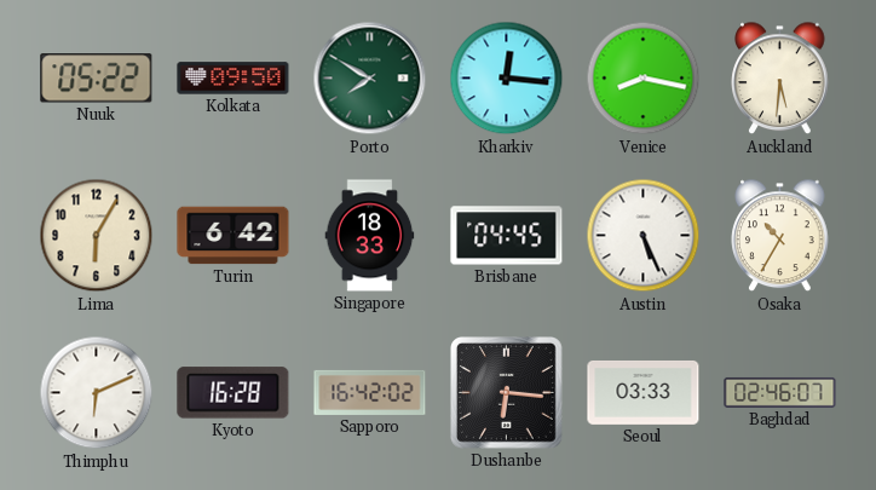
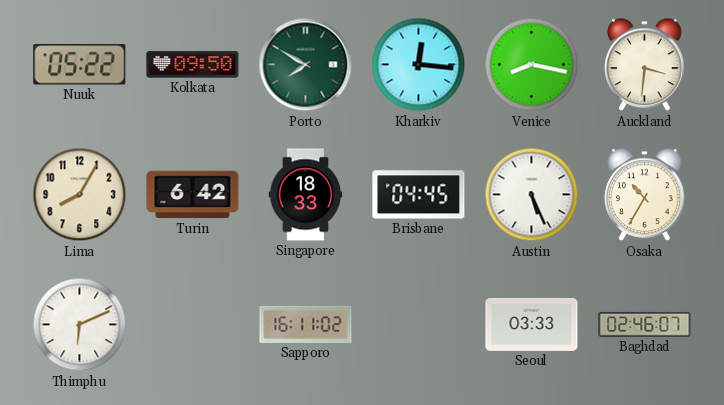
Auckland: 5:31 -> 3:31
Lima: 6:05 -> 8:05
Kyoto: 16:28 -> none
Sapporo: 16:42 -> 16:11
Dushanbe: 6:16 -> none
